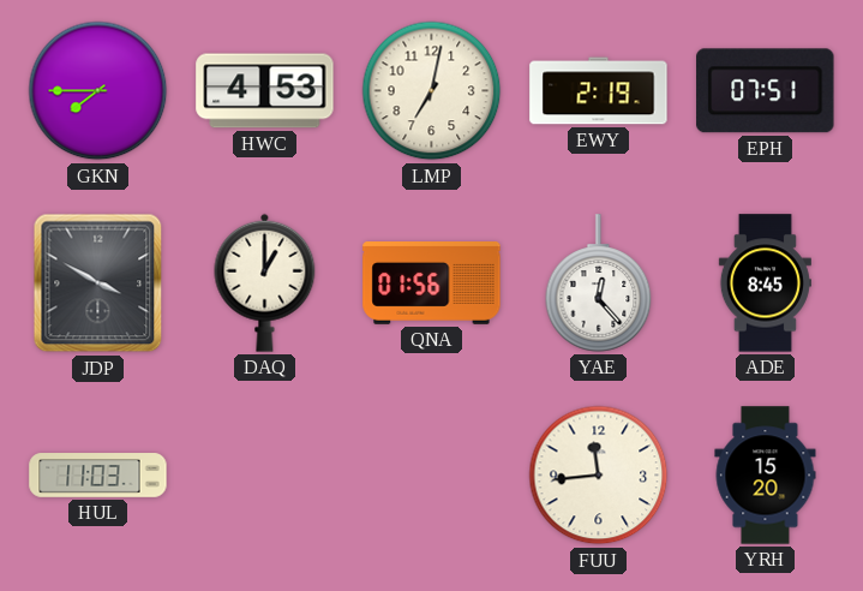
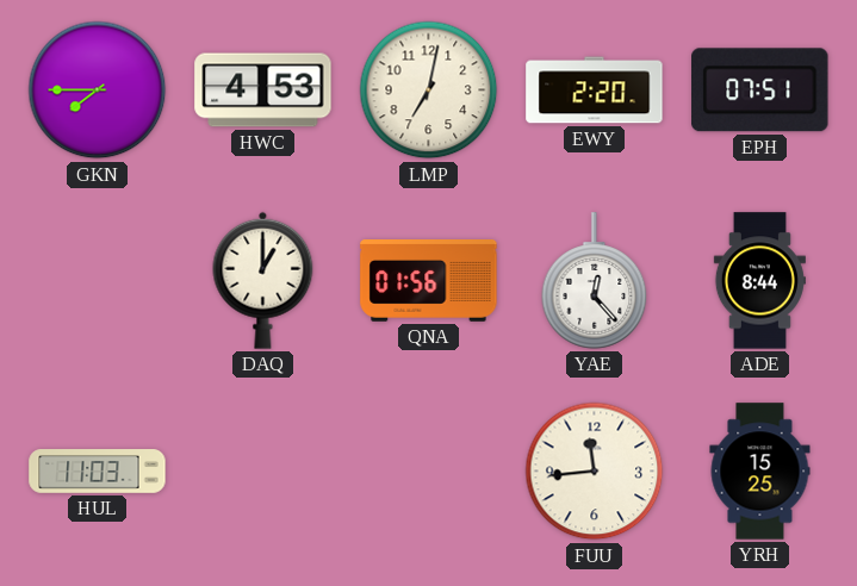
EWY: 2:19 -> 2:20
JDP: 3:50 -> none
ADE: 8:45 -> 8:44
YRH: 15:20 -> 15:25
